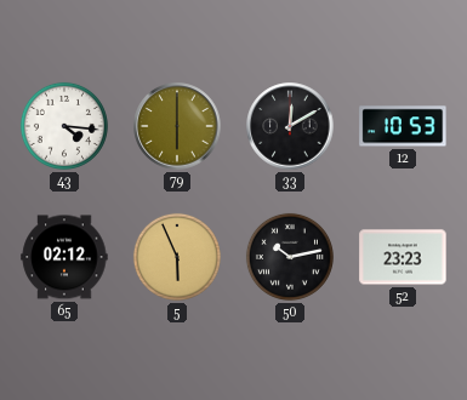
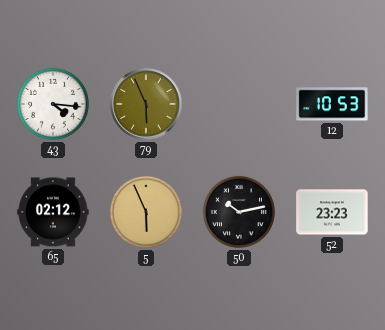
79: 6:00 -> 5:56
33: 12:10 -> none
